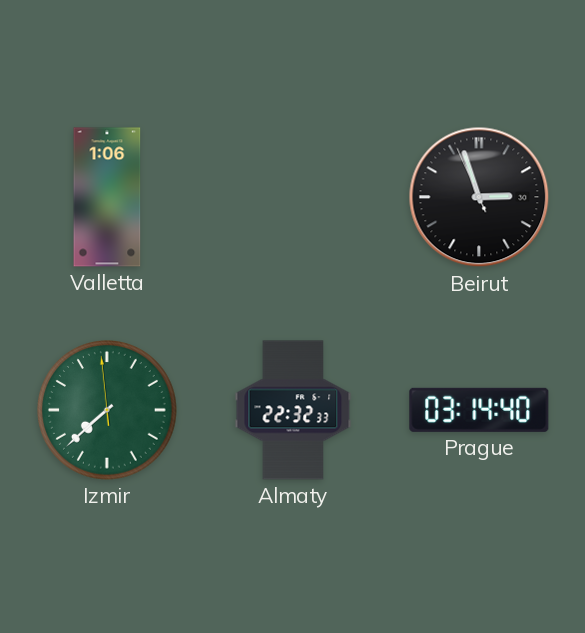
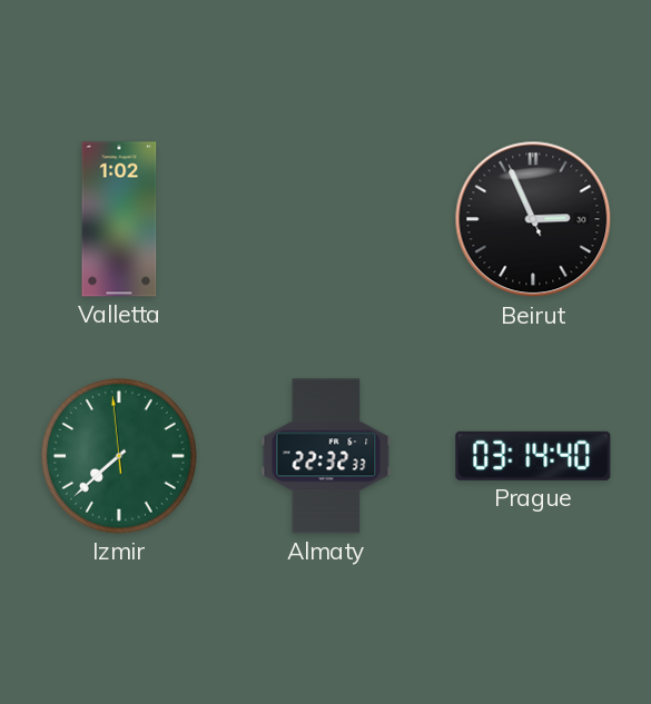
Valletta: 1:06 -> 1:02
Beirut: 2:56 -> 2:55
